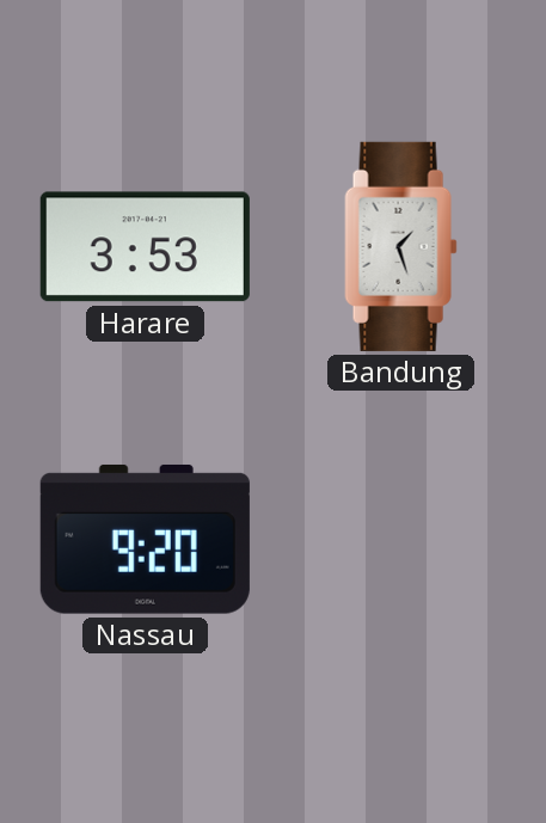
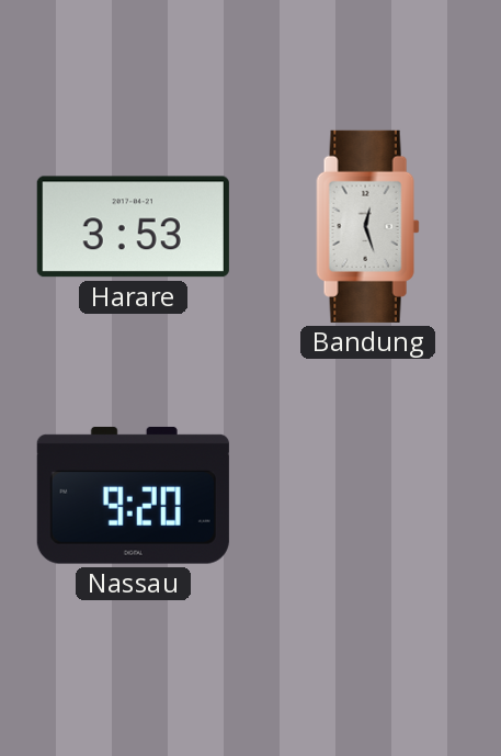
Bandung: 1:27 -> 12:27
